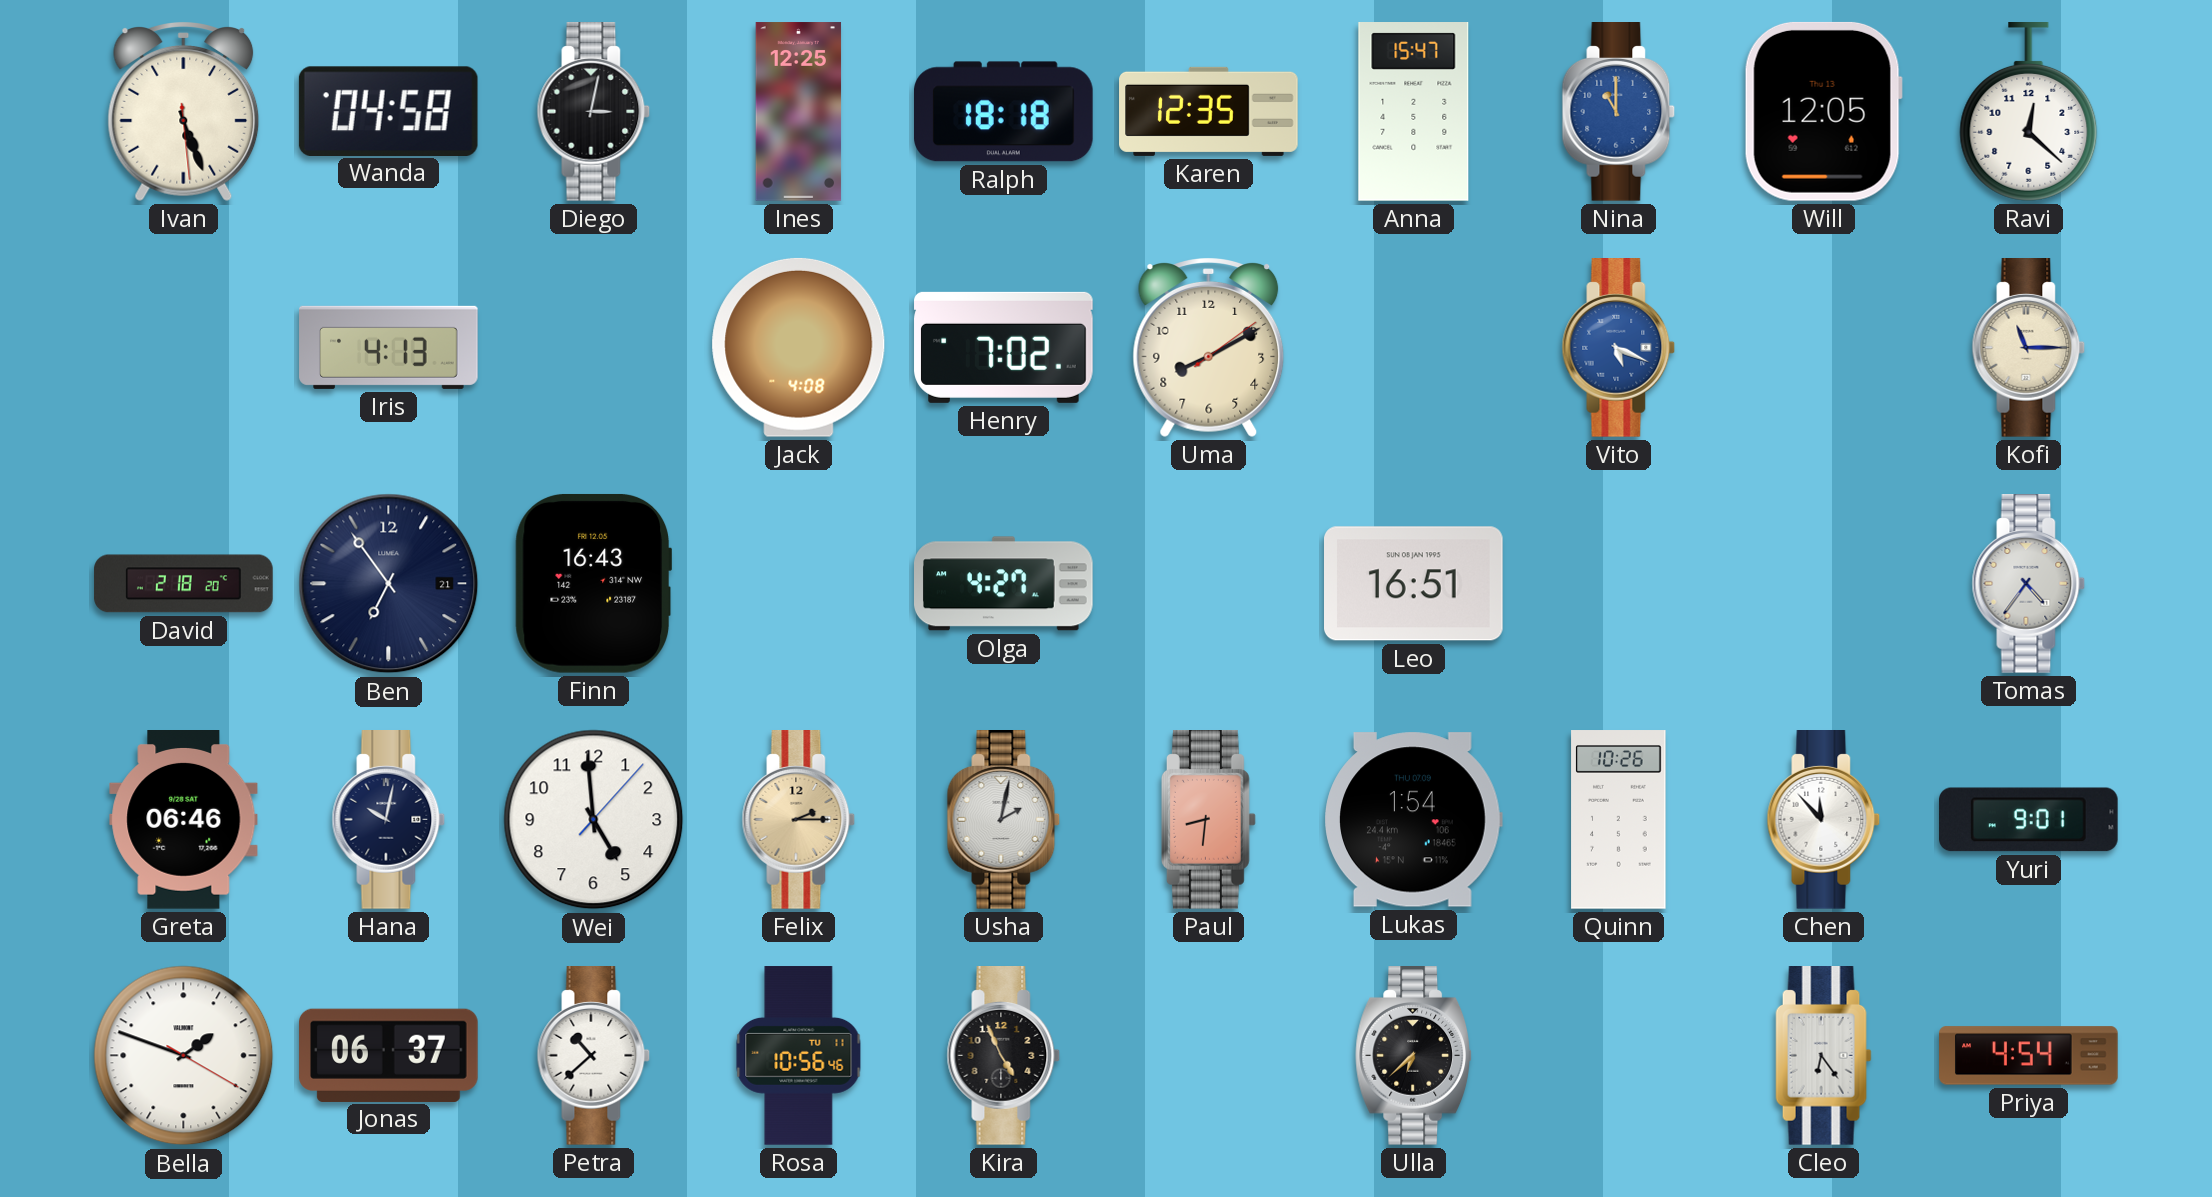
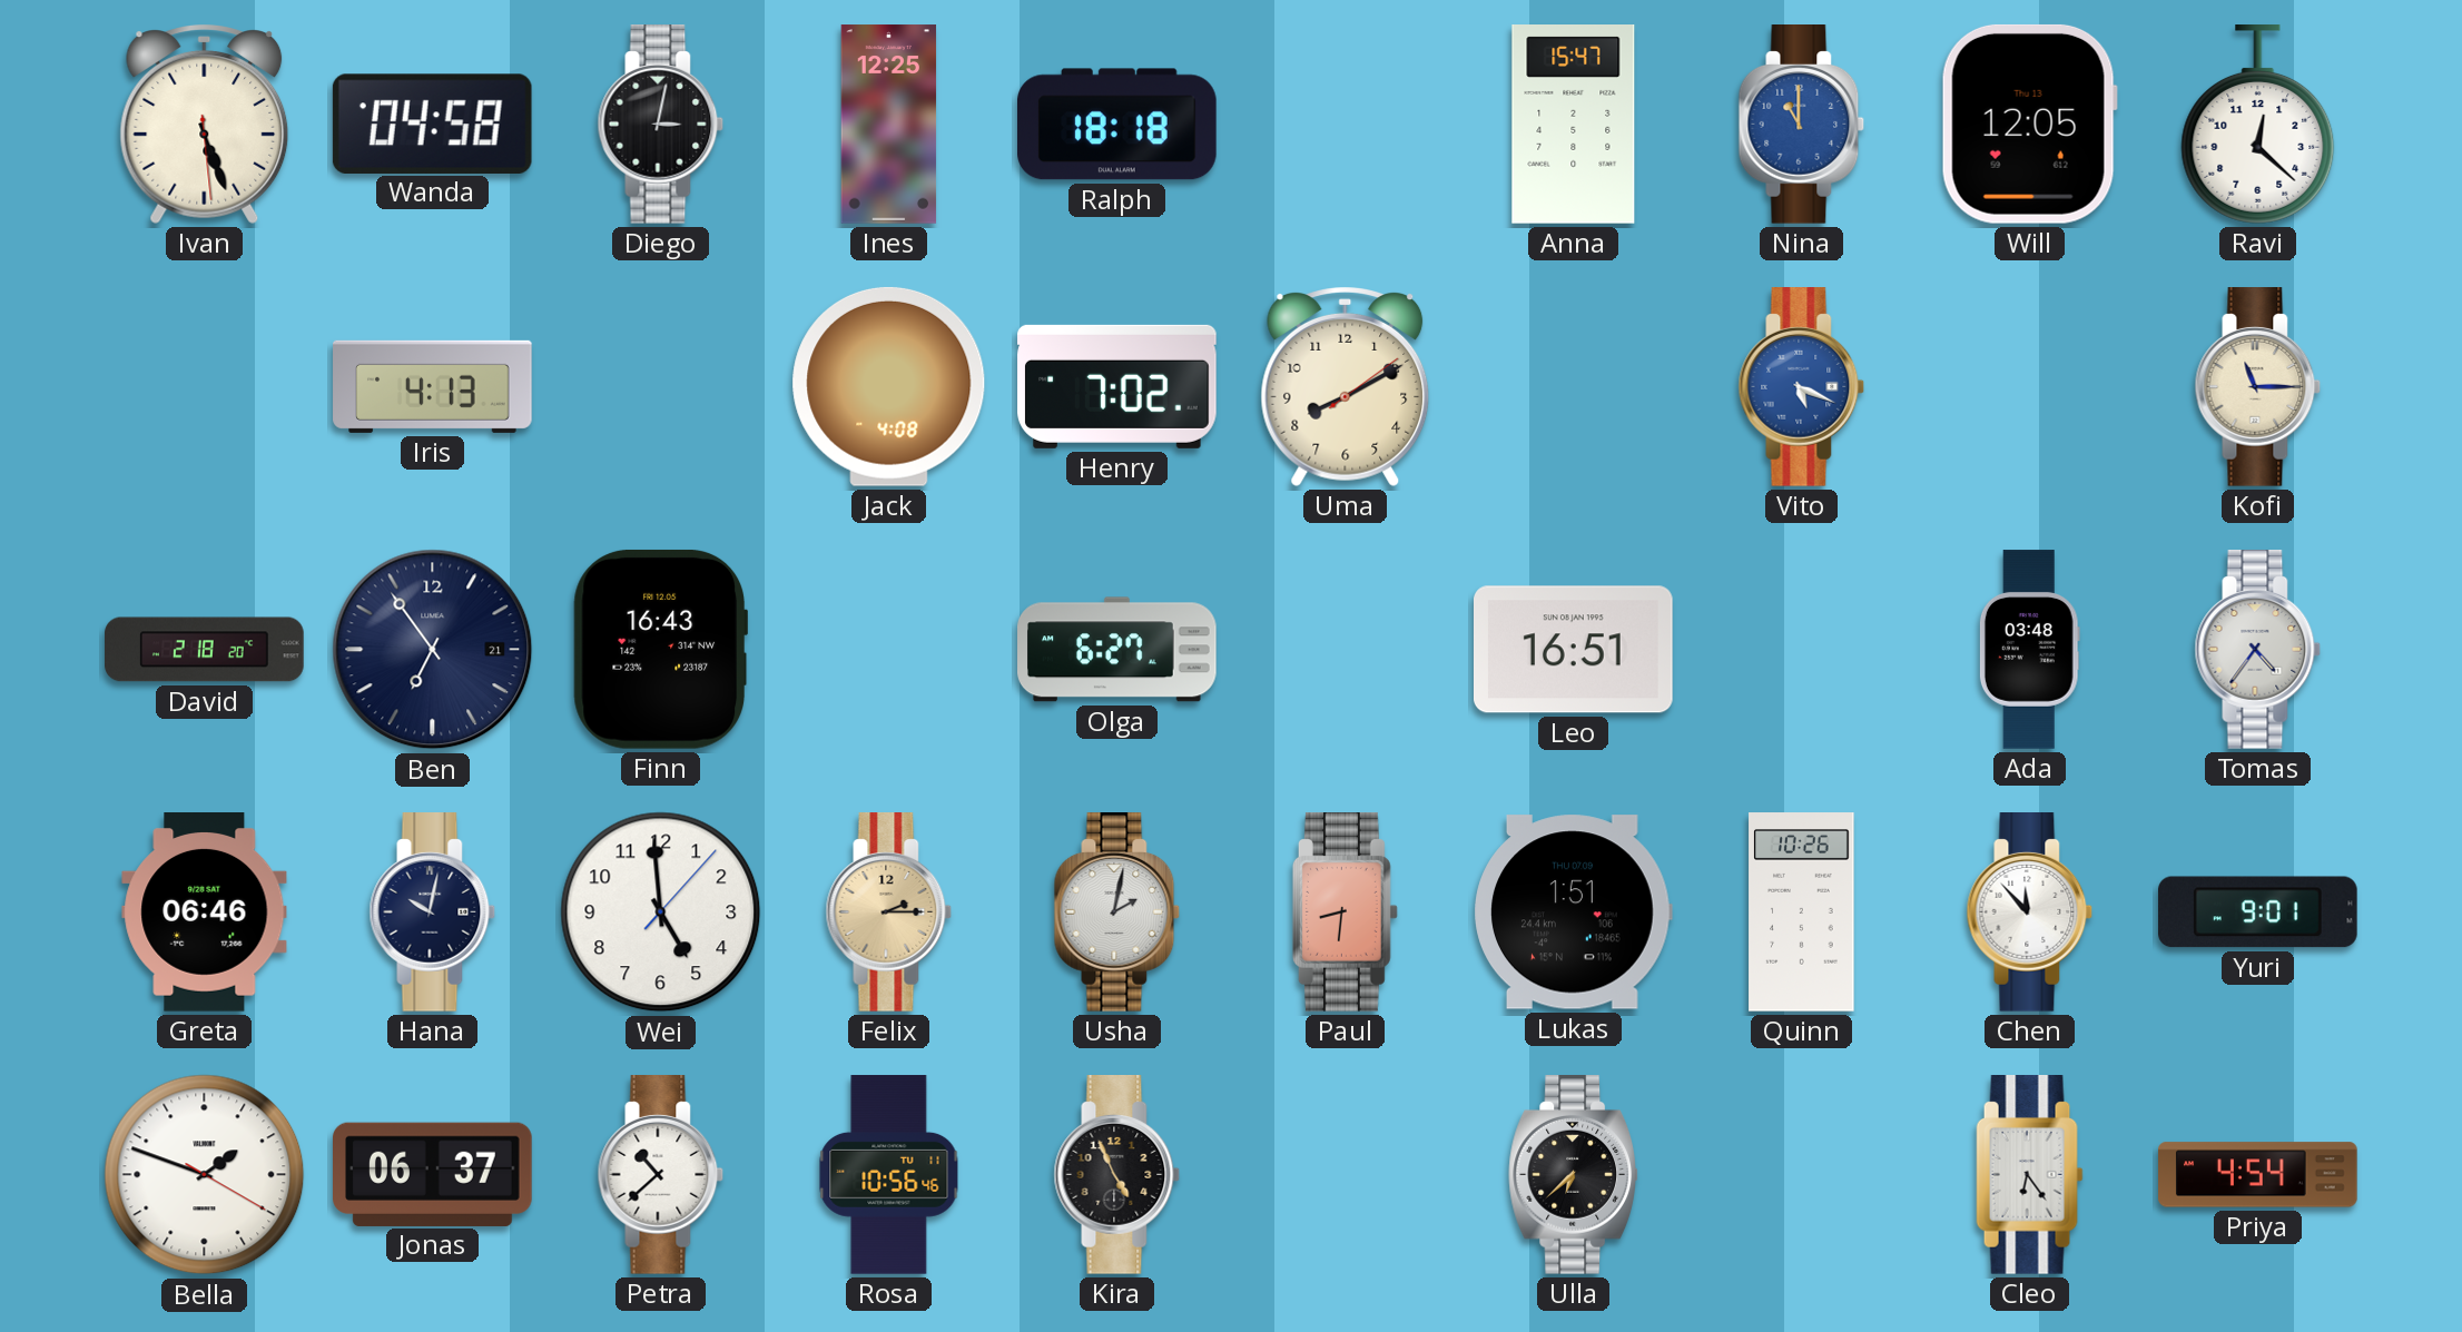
Karen: 12:35 -> none
Olga: 4:27 -> 6:27
Ada: none -> 03:48
Lukas: 1:54 -> 1:51
